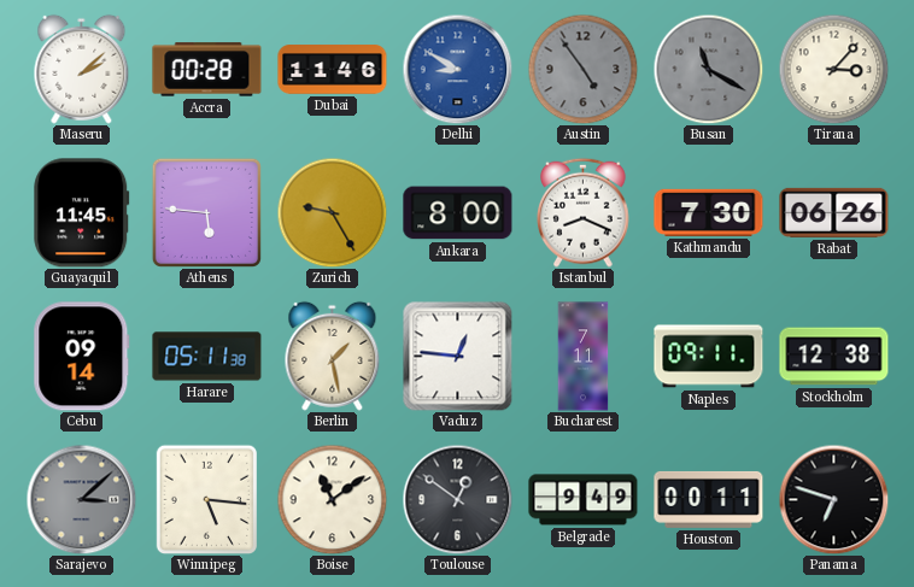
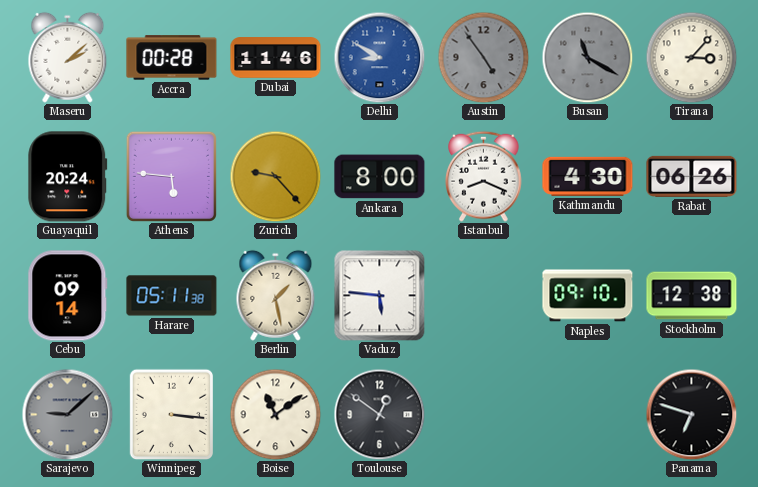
Guayaquil: 11:45 -> 20:24
Zurich: 9:25 -> 9:23
Kathmandu: 7:30 -> 4:30
Vaduz: 12:46 -> 5:46
Bucharest: 7:11 -> none
Naples: 09:11 -> 09:10
Sarajevo: 3:08 -> 9:08
Winnipeg: 5:16 -> 3:16
Belgrade: 9:49 -> none
Houston: 00:11 -> none
